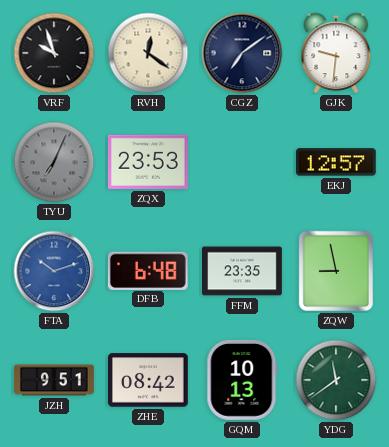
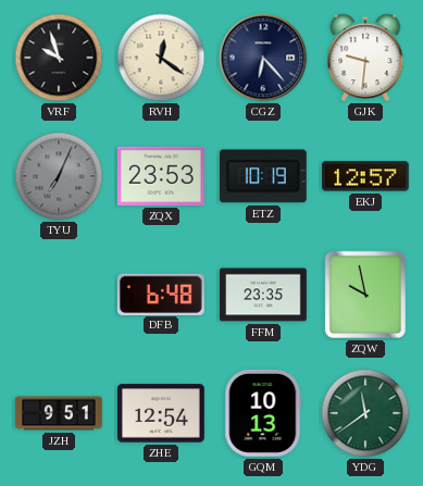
CGZ: 7:09 -> 6:23
ETZ: none -> 10:19
FTA: 10:12 -> none
ZQW: 8:58 -> 9:58
ZHE: 08:42 -> 12:54
